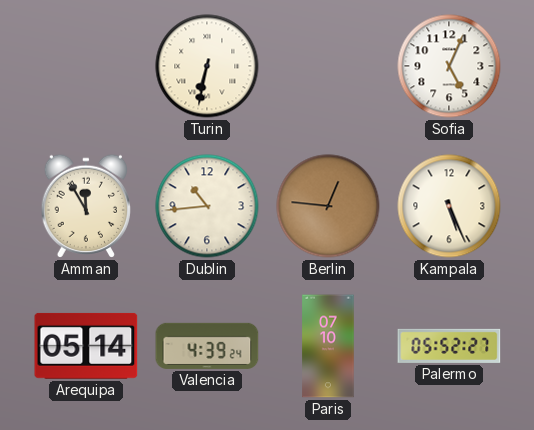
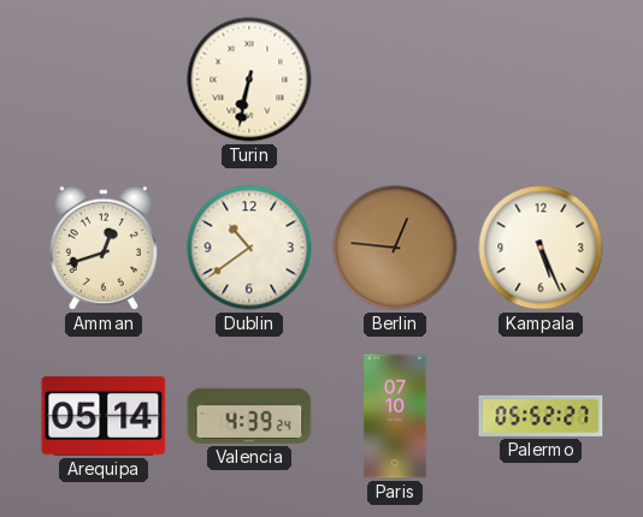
Sofia: 5:04 -> none
Amman: 11:55 -> 12:42
Dublin: 10:44 -> 10:39
